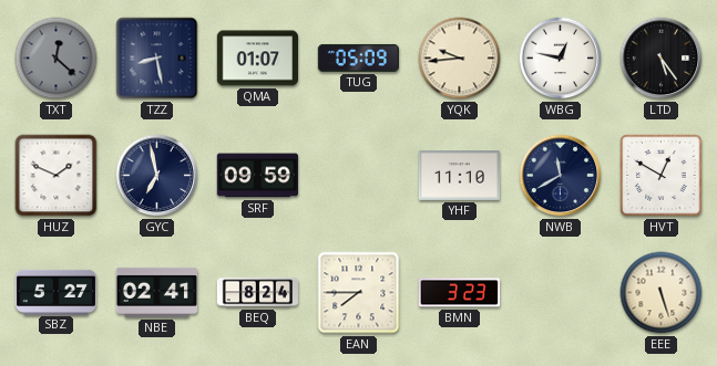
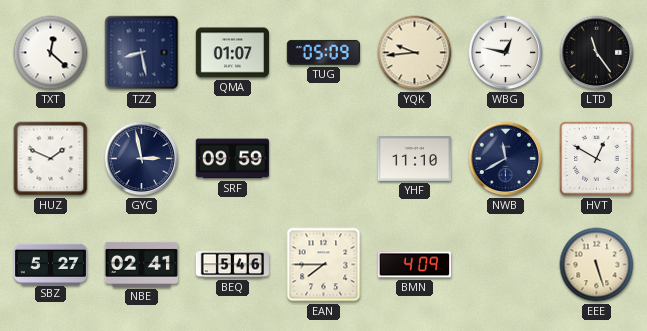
TXT dial: grey -> white
LTD: 5:24 -> 11:24
GYC: 6:58 -> 2:58
BEQ: 8:24 -> 5:46
BMN: 3:23 -> 4:09
